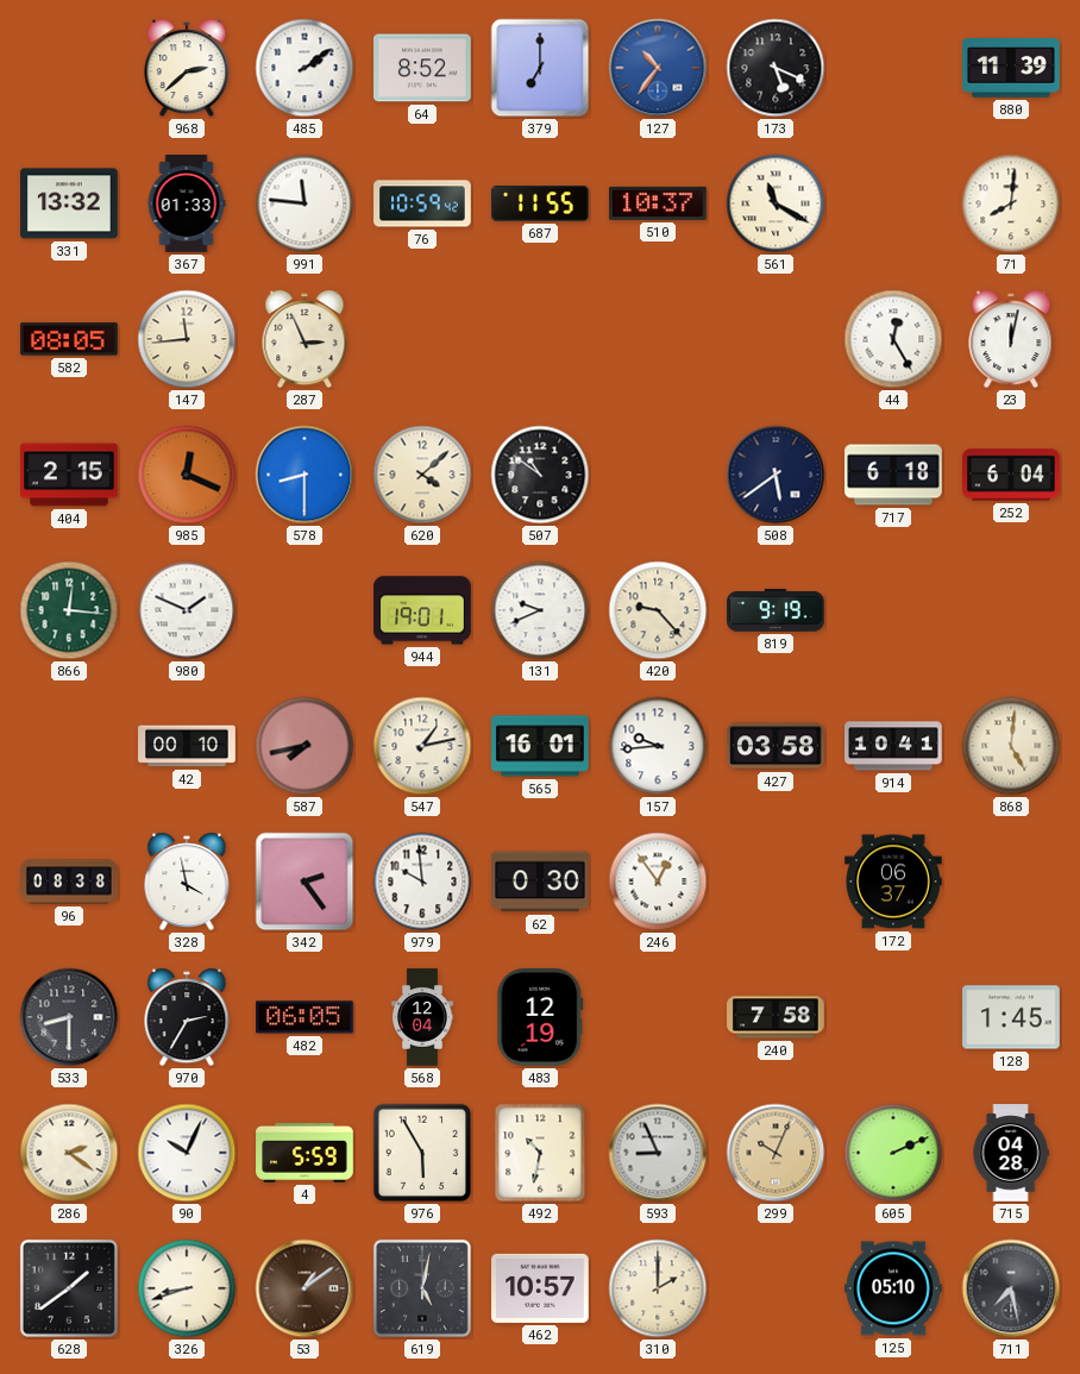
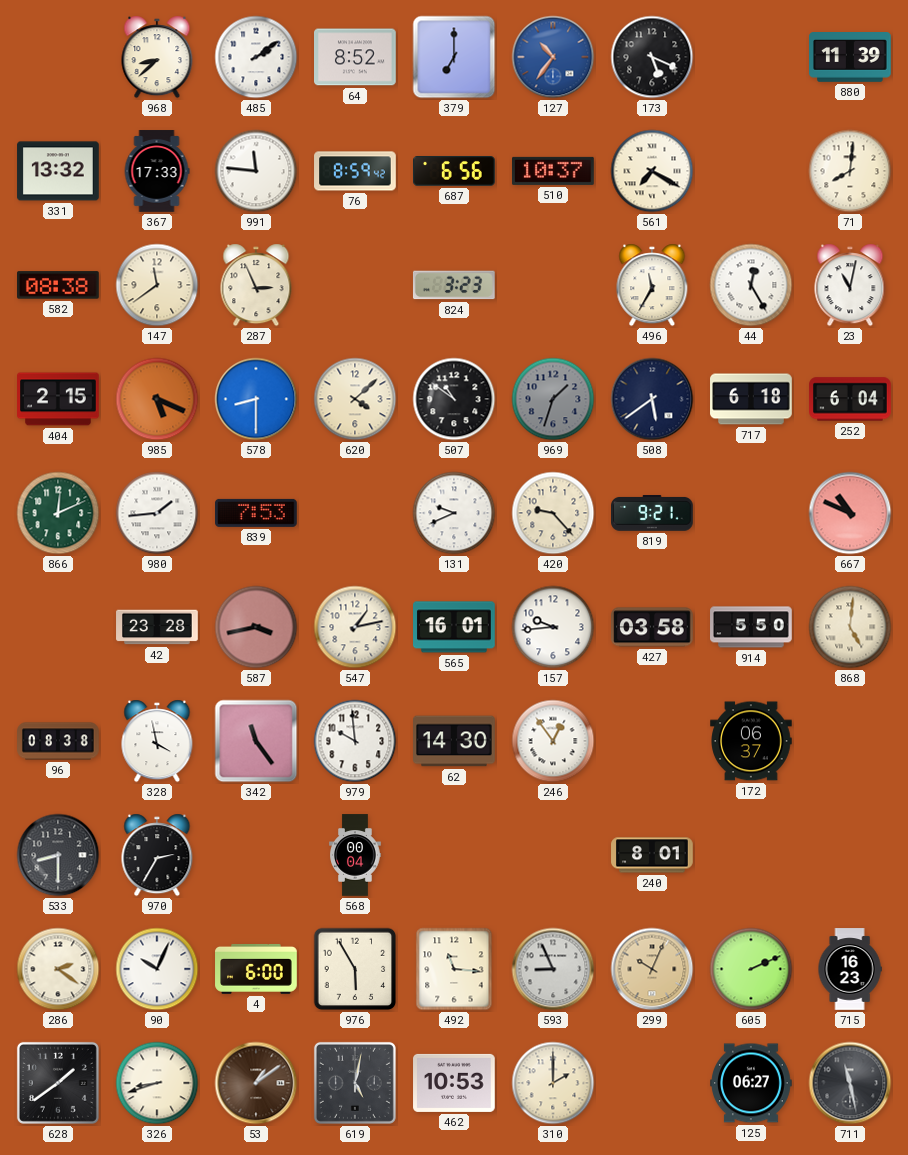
968: 2:38 -> 8:38
367: 01:33 -> 17:33
76: 10:59 -> 8:59
687: 11:55 -> 6:56
561: 11:20 -> 7:20
582: 08:05 -> 08:38
147: 11:44 -> 11:39
824: none -> 3:23
496: none -> 11:35
23: 12:02 -> 11:02
985: 12:19 -> 5:19
969: none -> 1:33
866: 12:16 -> 12:11
980: 1:49 -> 1:44
839: none -> 7:53
944: 19:01 -> none
819: 9:19 -> 9:21
667: none -> 10:49
42: 00:10 -> 23:28
587: 7:43 -> 3:43
914: 10:41 -> 5:50
342: 2:24 -> 11:24
62: 0:30 -> 14:30
482: 06:05 -> none
568: 12:04 -> 00:04
483: 12:19 -> none
240: 7:58 -> 8:01
128: 1:45 -> none
4: 5:59 -> 6:00
492: 10:32 -> 11:16
715: 04:28 -> 16:23
462: 10:57 -> 10:53
125: 05:10 -> 06:27
711: 7:28 -> 11:28
